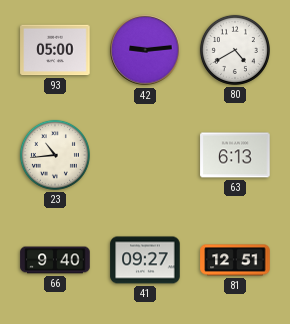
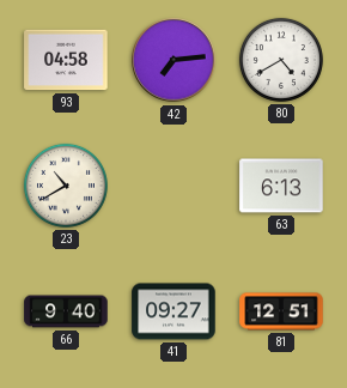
93: 05:00 -> 04:58
42: 9:14 -> 7:14
23: 10:44 -> 10:40
